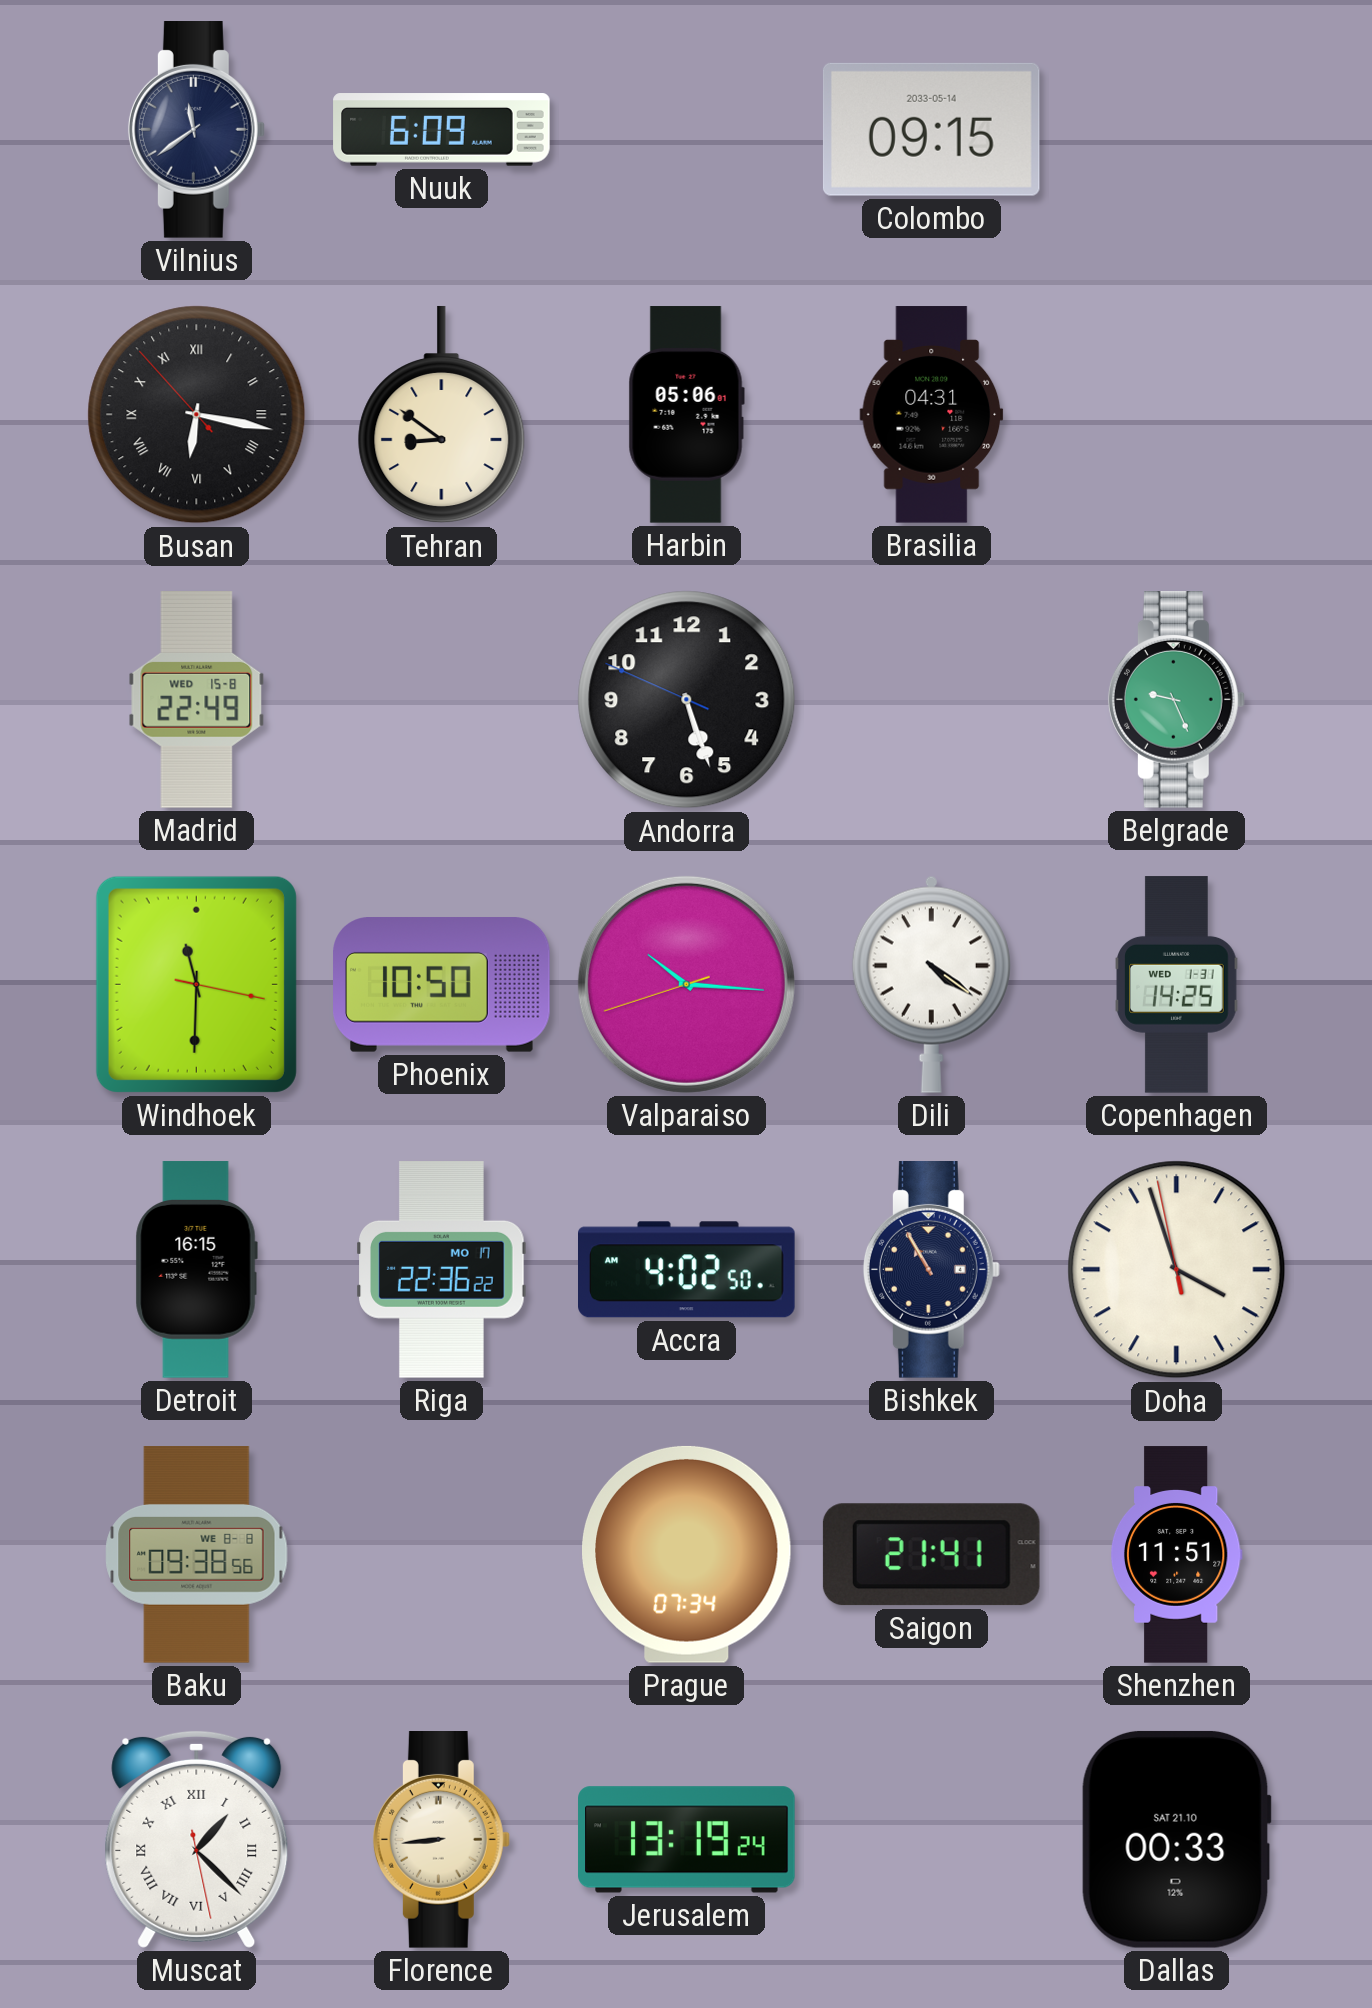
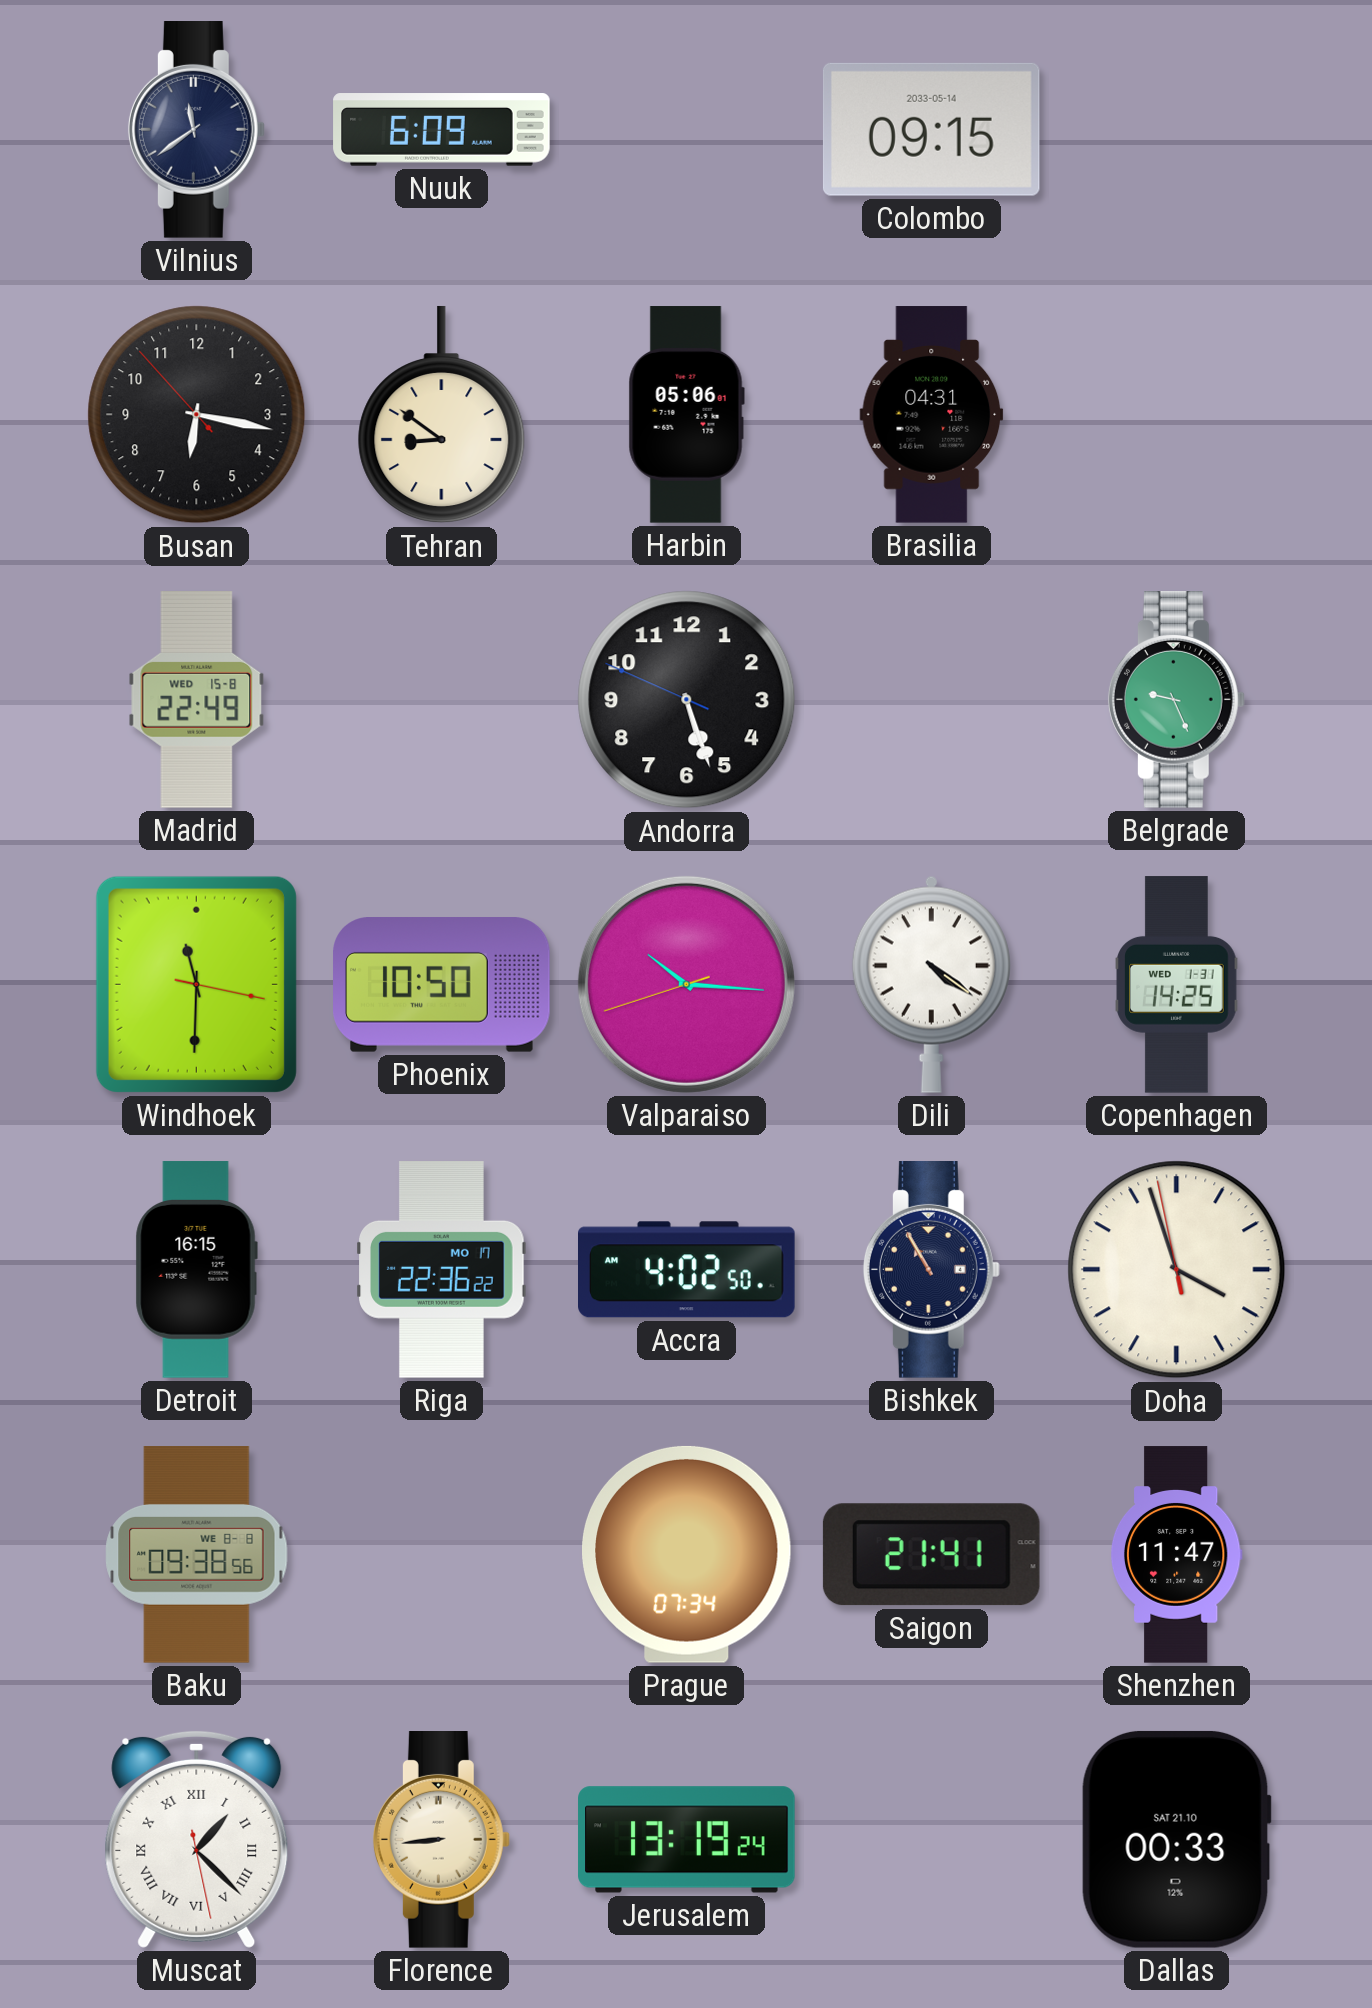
Busan numerals: Roman -> Arabic
Shenzhen: 11:51 -> 11:47
